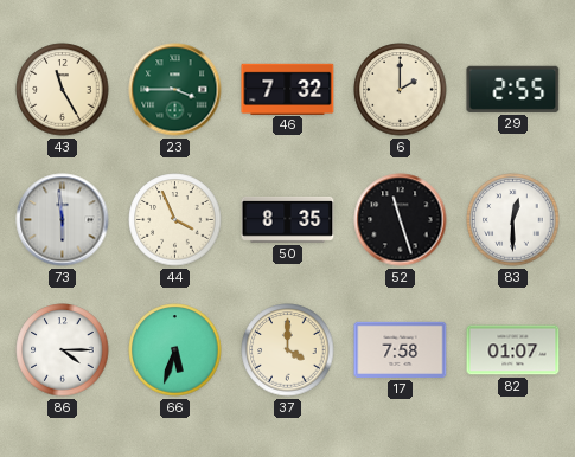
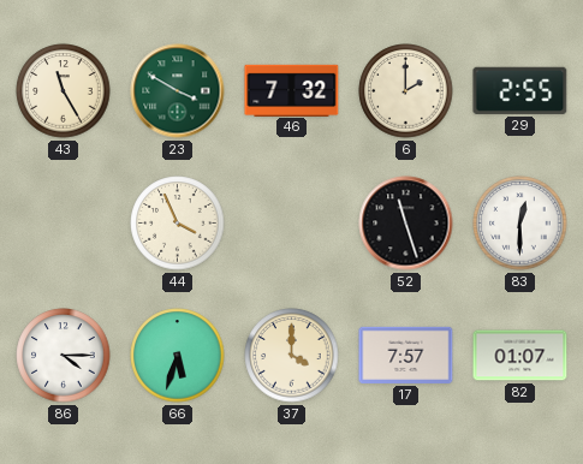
23: 3:45 -> 3:50
73: 5:59 -> none
50: 8:35 -> none
17: 7:58 -> 7:57
